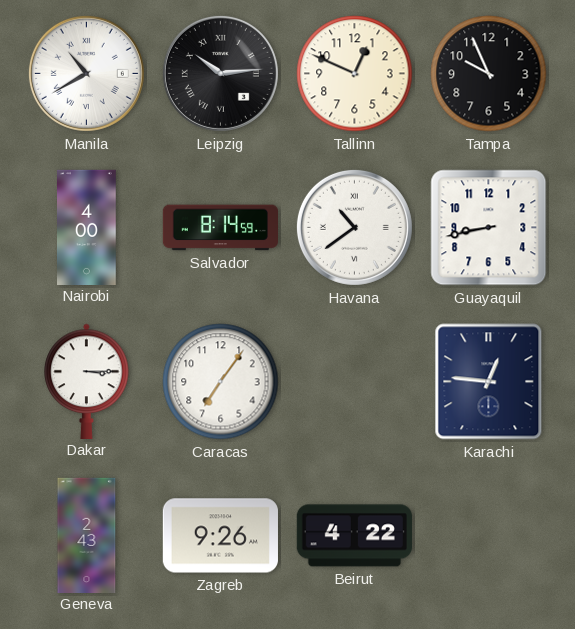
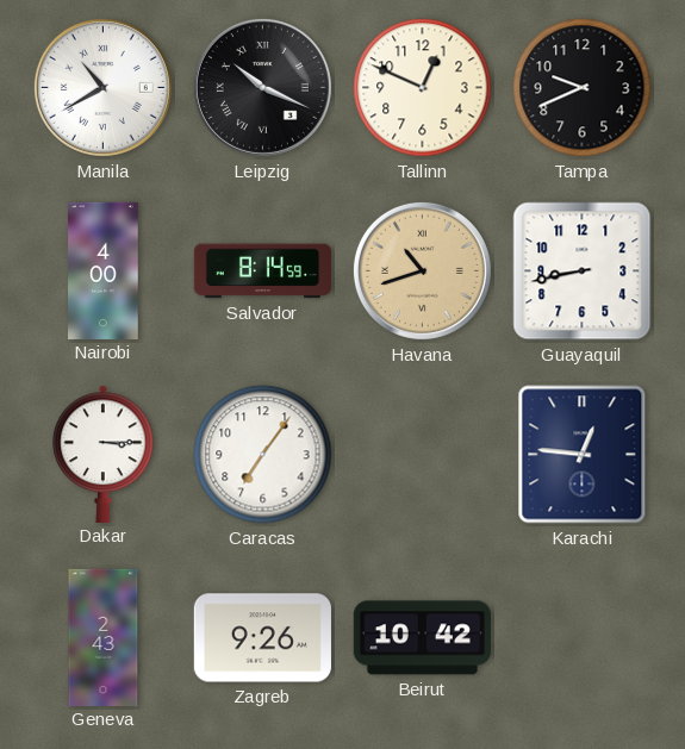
Leipzig: 10:14 -> 10:19
Tampa: 9:56 -> 9:41
Havana: 10:39 -> 10:42
Havana dial: white -> champagne
Beirut: 4:22 -> 10:42
